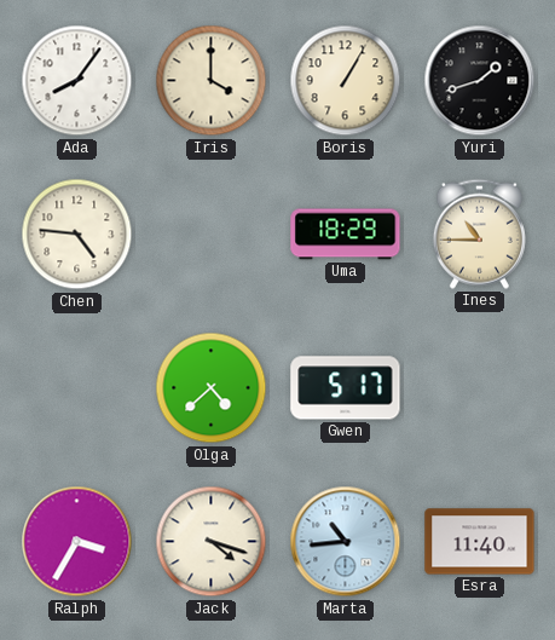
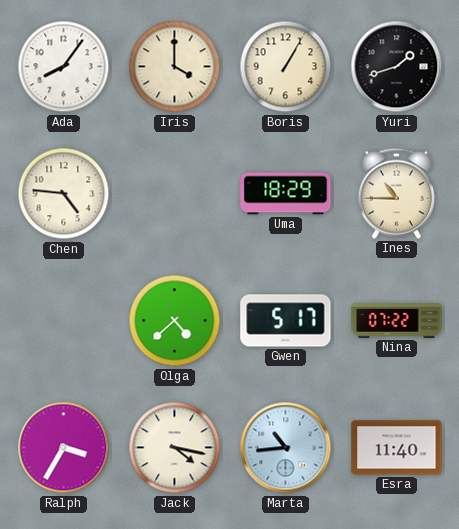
Nina: none -> 07:22
Jack: 4:18 -> 4:17
